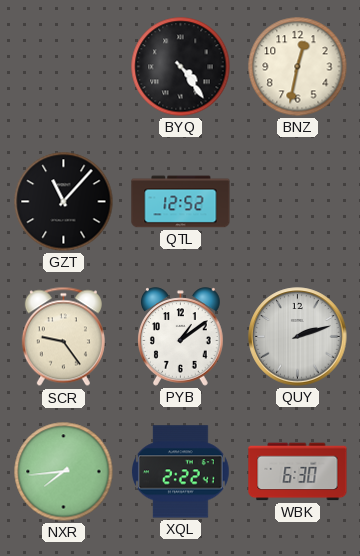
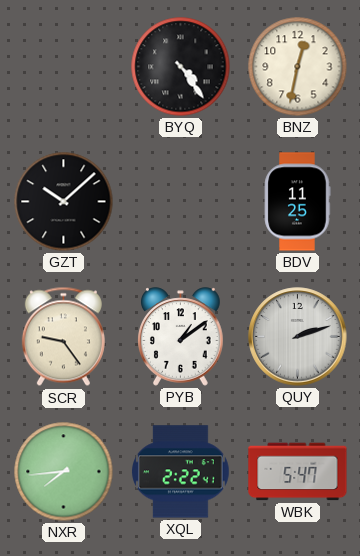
GZT: 11:07 -> 10:08
QTL: 12:52 -> none
BDV: none -> 11:25
WBK: 6:30 -> 5:47
